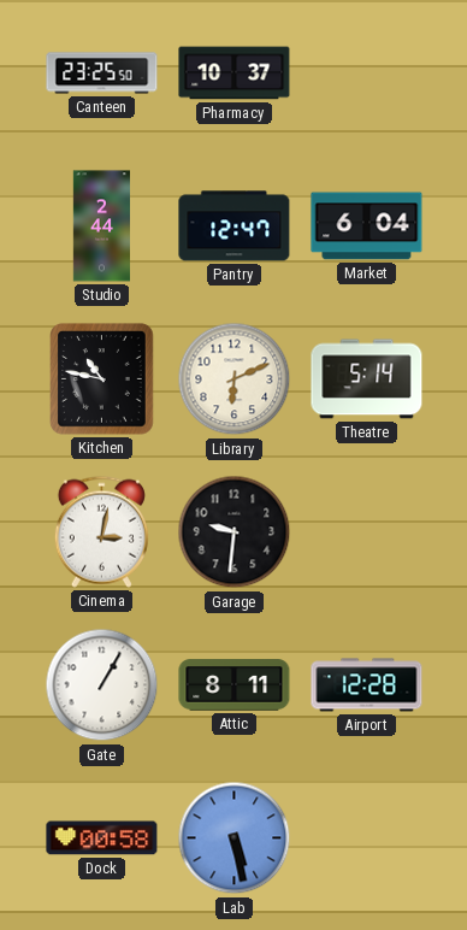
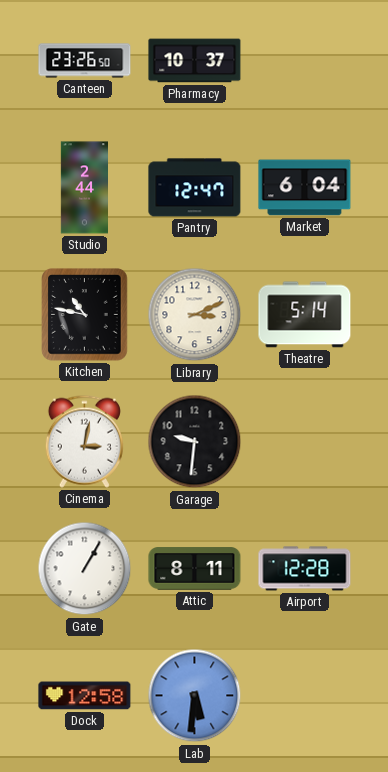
Canteen: 23:25 -> 23:26
Library: 6:11 -> 3:11
Dock: 00:58 -> 12:58
Lab: 5:28 -> 5:31
